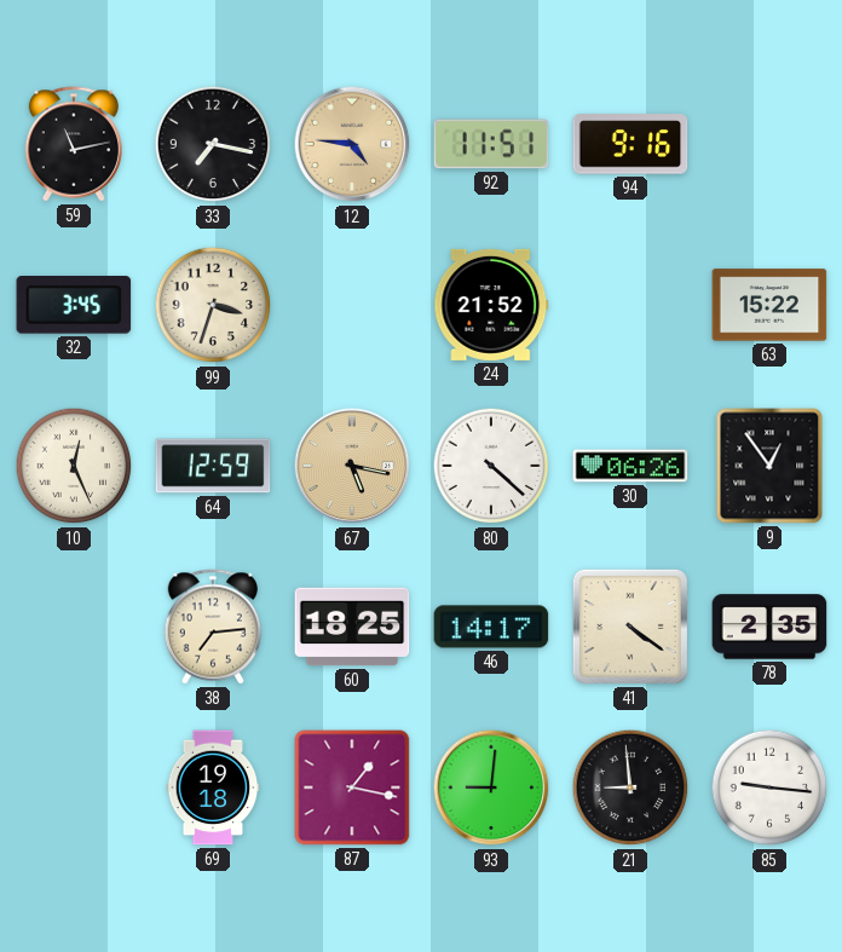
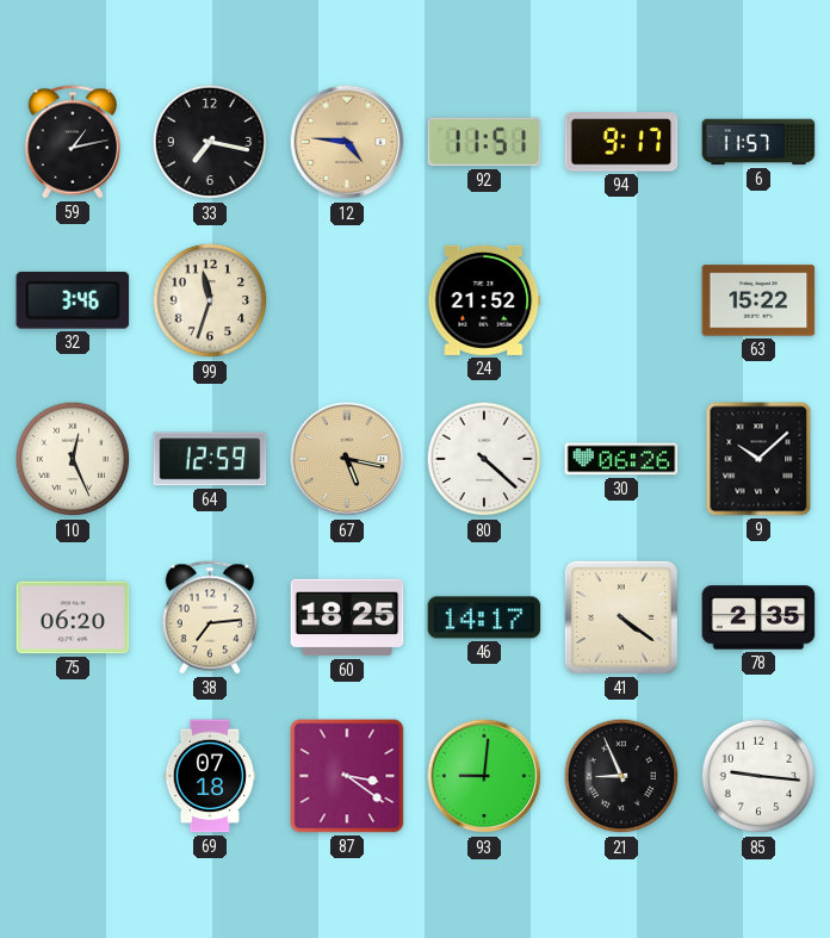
59: 11:13 -> 1:13
94: 9:16 -> 9:17
6: none -> 11:57
32: 3:45 -> 3:46
99: 3:33 -> 11:33
9: 12:54 -> 10:08
75: none -> 06:20
69: 19:18 -> 07:18
87: 1:17 -> 3:21
21: 8:59 -> 8:56
